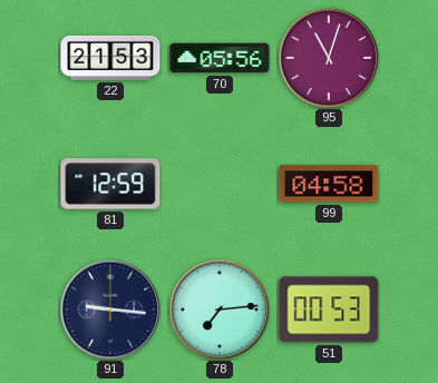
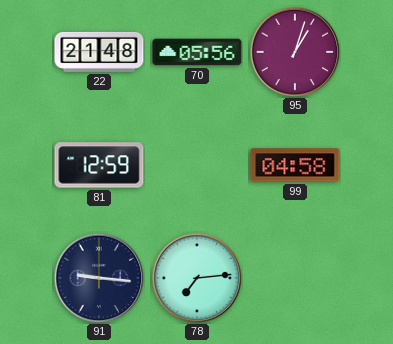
22: 21:53 -> 21:48
95: 11:03 -> 1:03
51: 00:53 -> none
